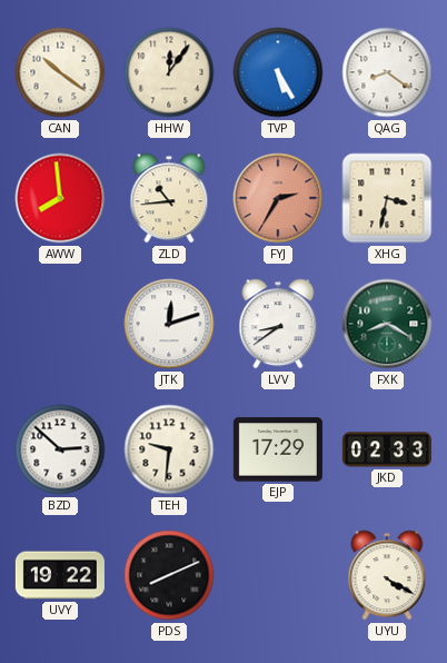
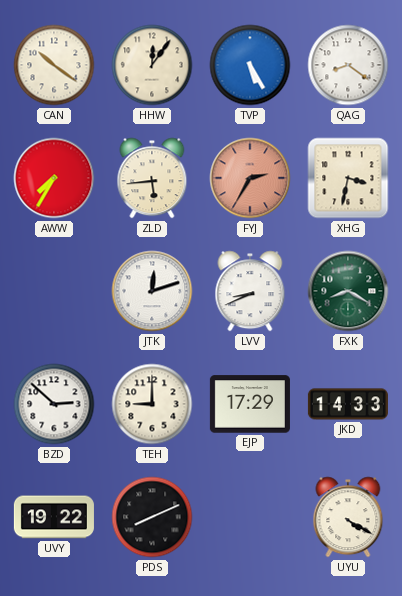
AWW: 7:59 -> 7:35
ZLD: 10:44 -> 5:44
LVV: 8:39 -> 8:41
TEH: 9:31 -> 9:00
JKD: 02:33 -> 14:33
